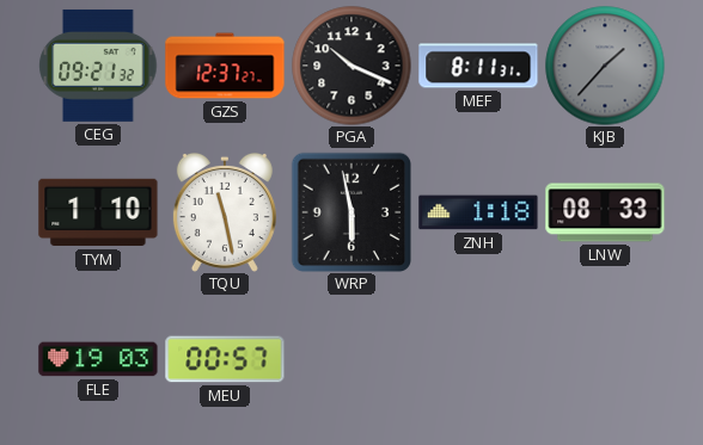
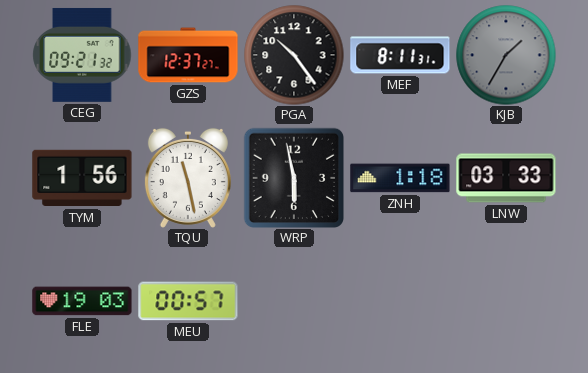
PGA: 10:19 -> 10:24
KJB: 1:37 -> 1:35
TYM: 1:10 -> 1:56
LNW: 08:33 -> 03:33
